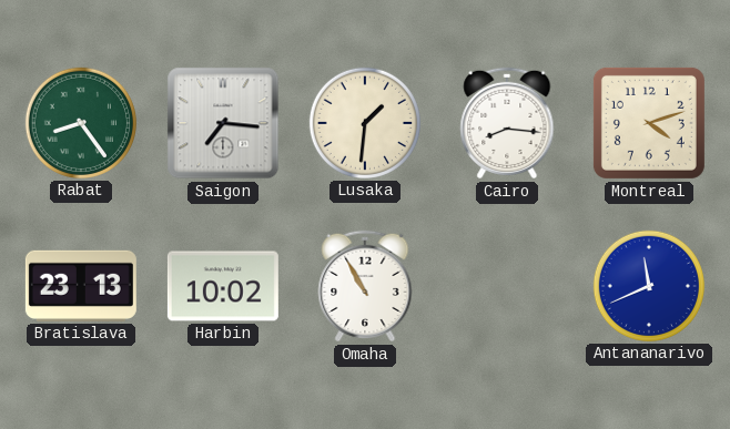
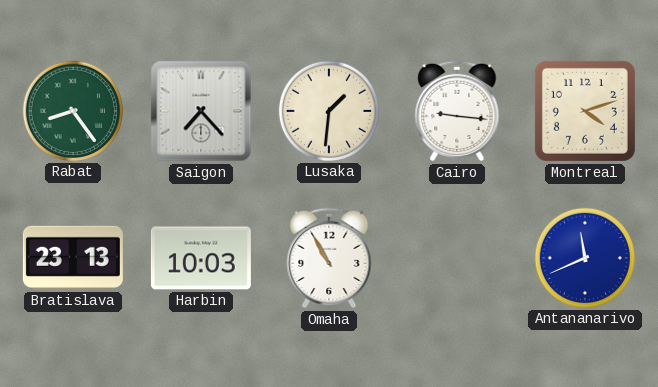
Saigon: 7:16 -> 7:23
Cairo: 8:16 -> 9:16
Harbin: 10:02 -> 10:03
